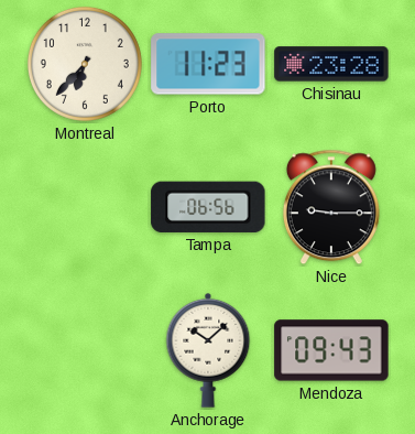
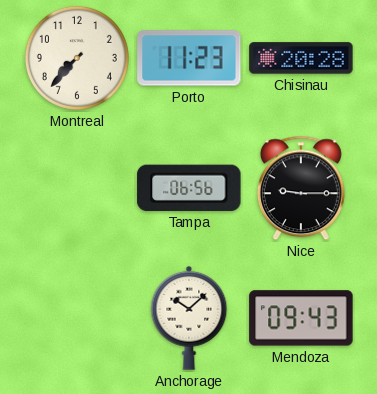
Montreal: 6:37 -> 7:37
Chisinau: 23:28 -> 20:28
